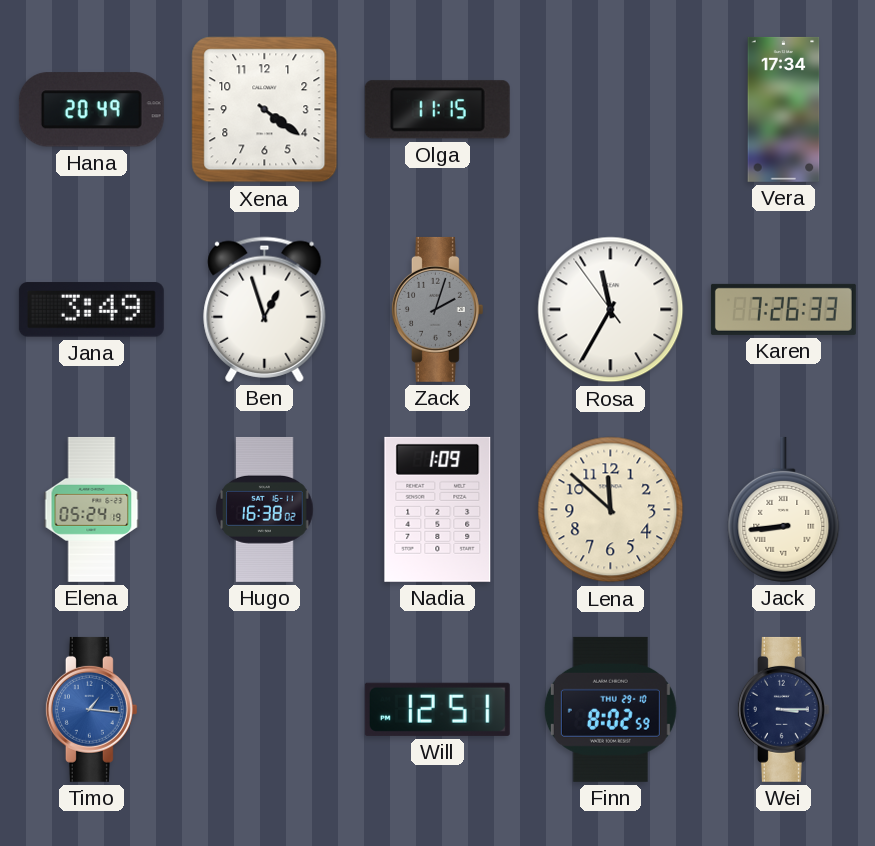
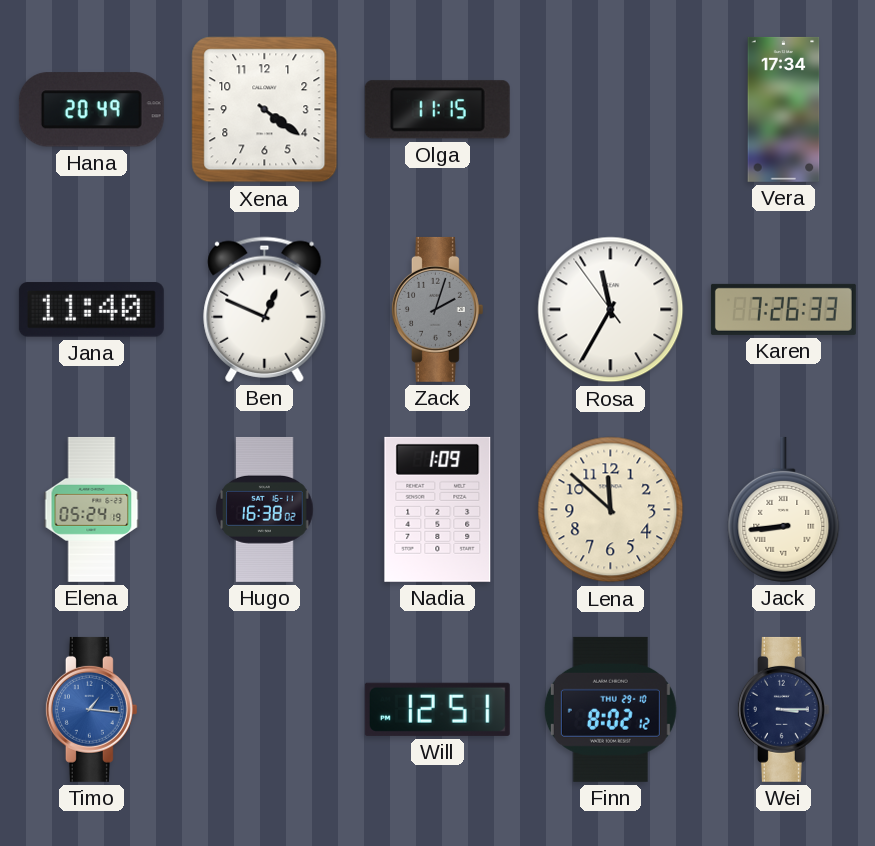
Jana: 3:49 -> 11:40
Ben: 12:57 -> 12:49
Finn: 8:02:59 -> 8:02:12
